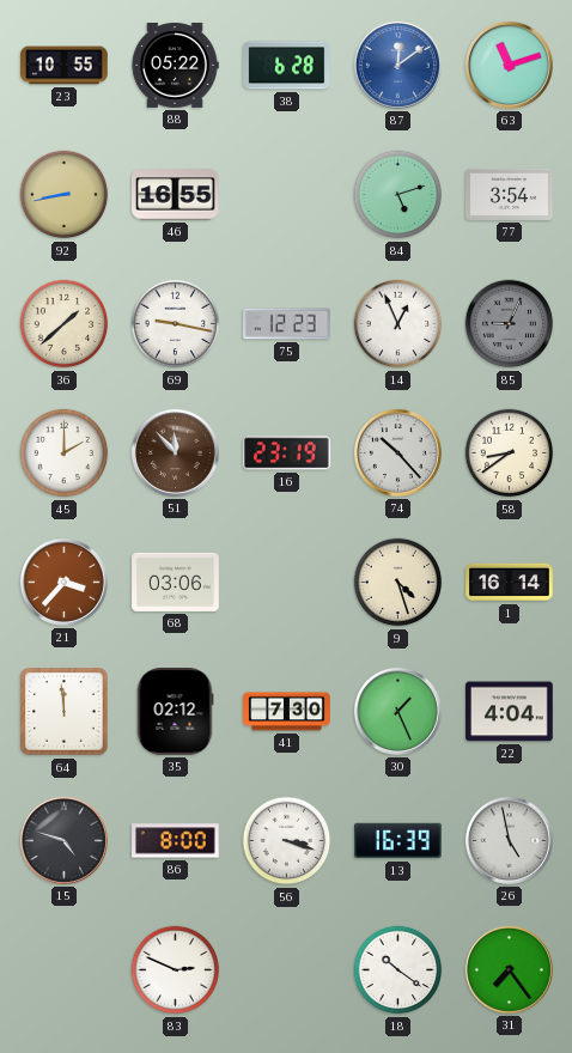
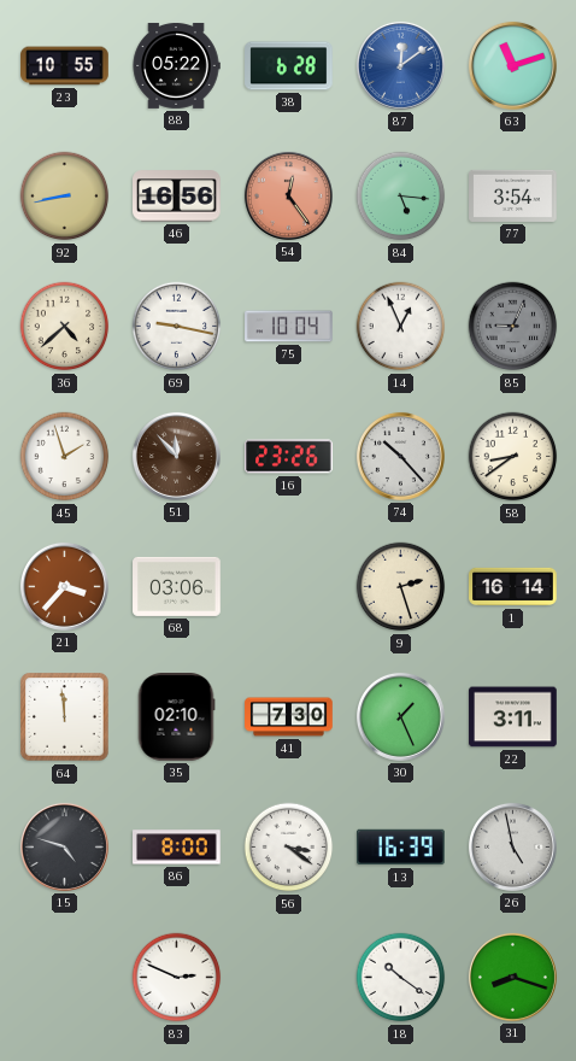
46: 16:55 -> 16:56
54: none -> 12:24
84: 5:12 -> 5:16
36: 1:38 -> 4:38
75: 12:23 -> 10:04
45: 2:00 -> 1:57
16: 23:19 -> 23:26
9: 4:27 -> 2:27
35: 02:12 -> 02:10
22: 4:04 -> 3:11
56: 3:18 -> 3:21
31: 7:24 -> 8:18
